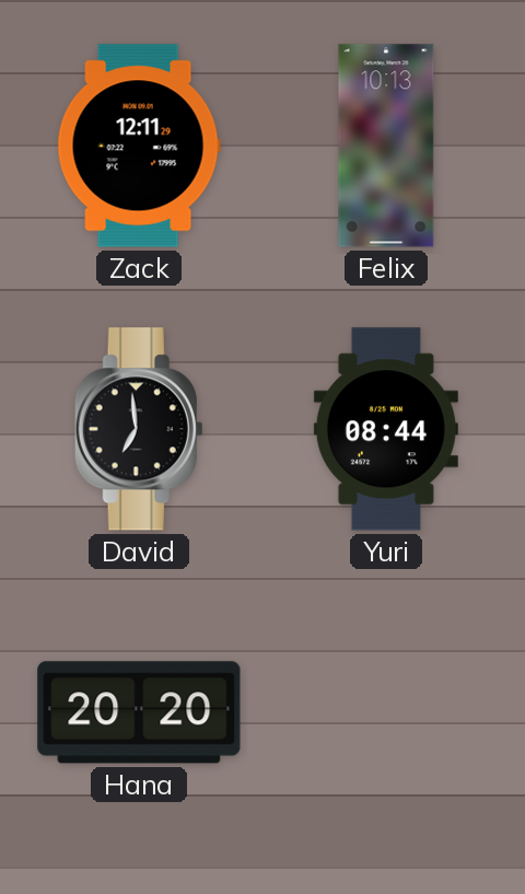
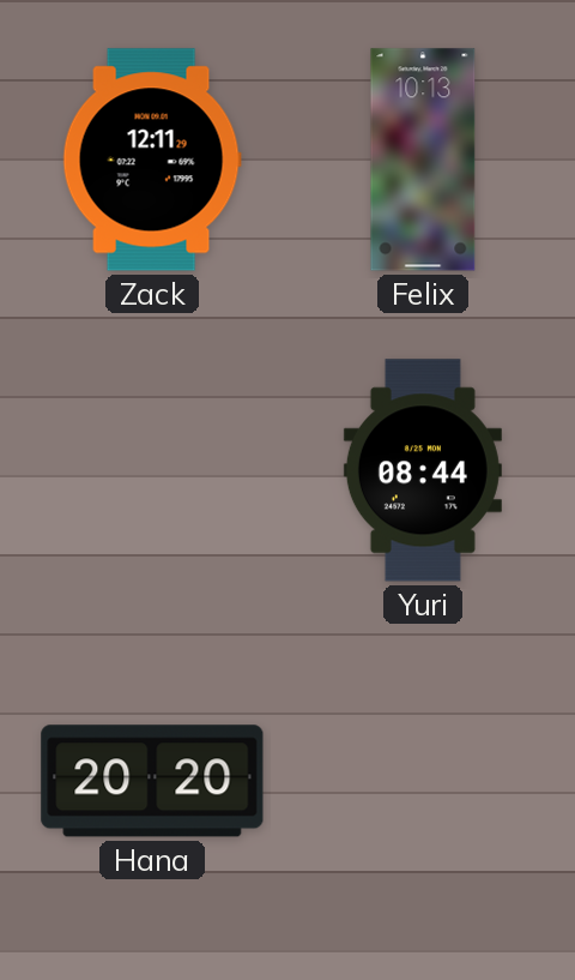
David: 6:59 -> none
